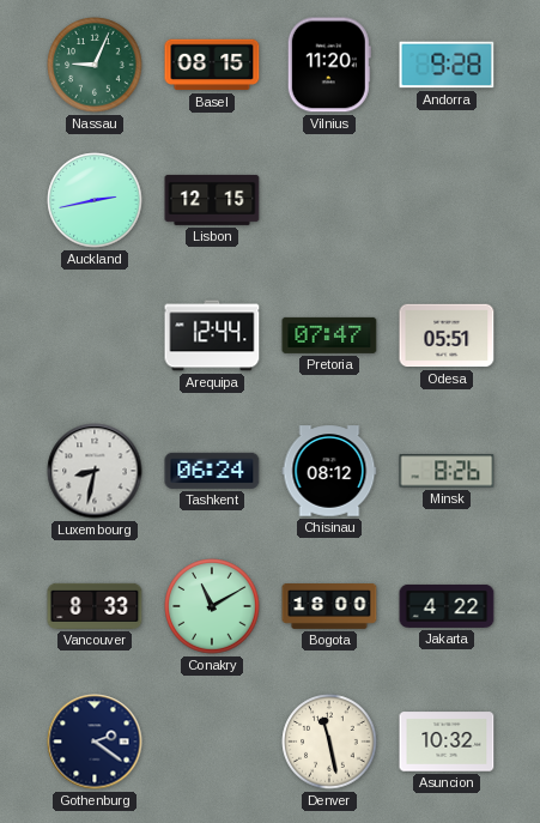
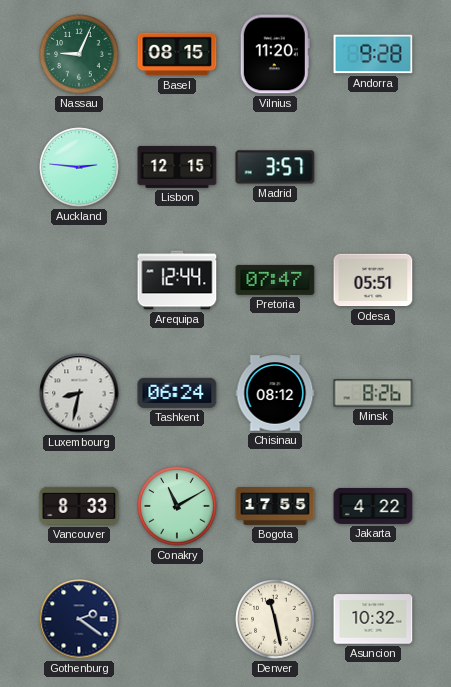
Auckland: 2:43 -> 2:46
Madrid: none -> 3:57
Bogota: 18:00 -> 17:55
